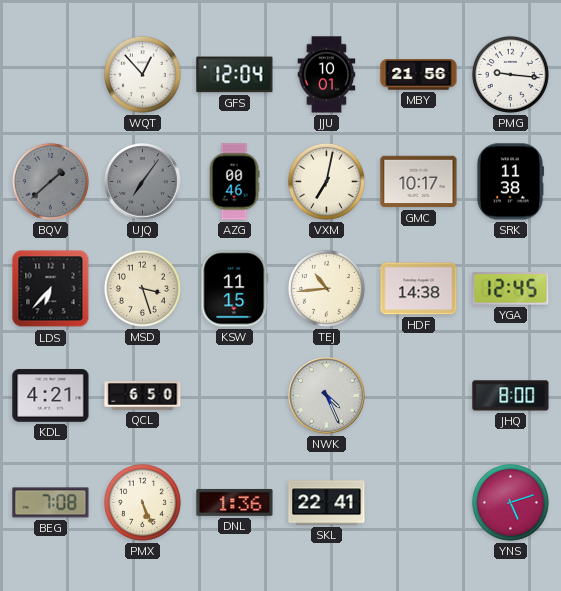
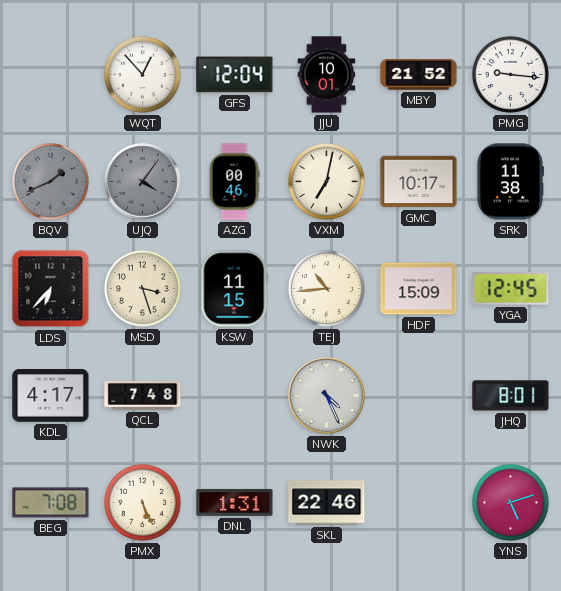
MBY: 21:56 -> 21:52
BQV: 1:38 -> 1:41
UJQ: 7:06 -> 4:06
HDF: 14:38 -> 15:09
KDL: 4:21 -> 4:17
QCL: 6:50 -> 7:48
JHQ: 8:00 -> 8:01
DNL: 1:36 -> 1:31
SKL: 22:41 -> 22:46
